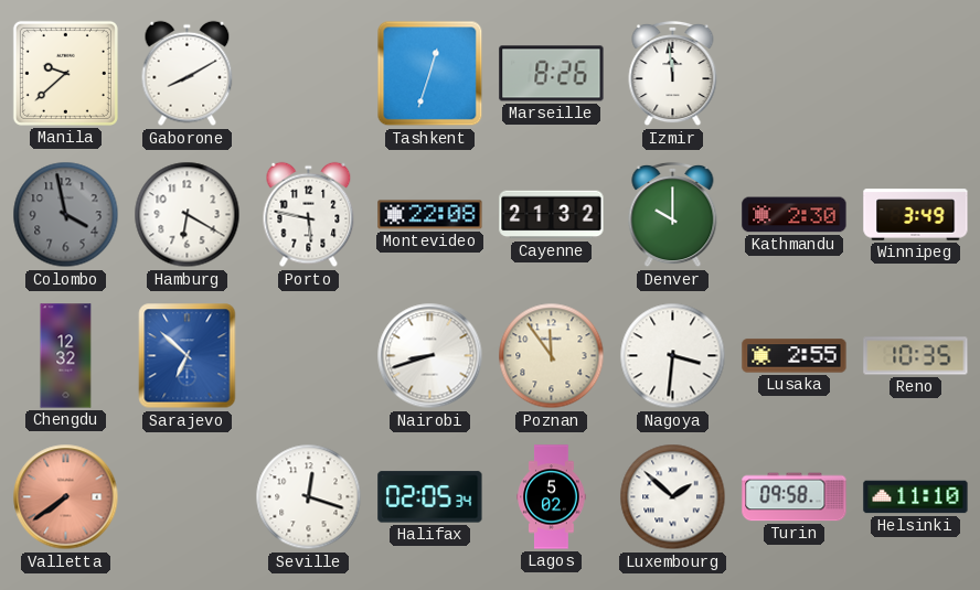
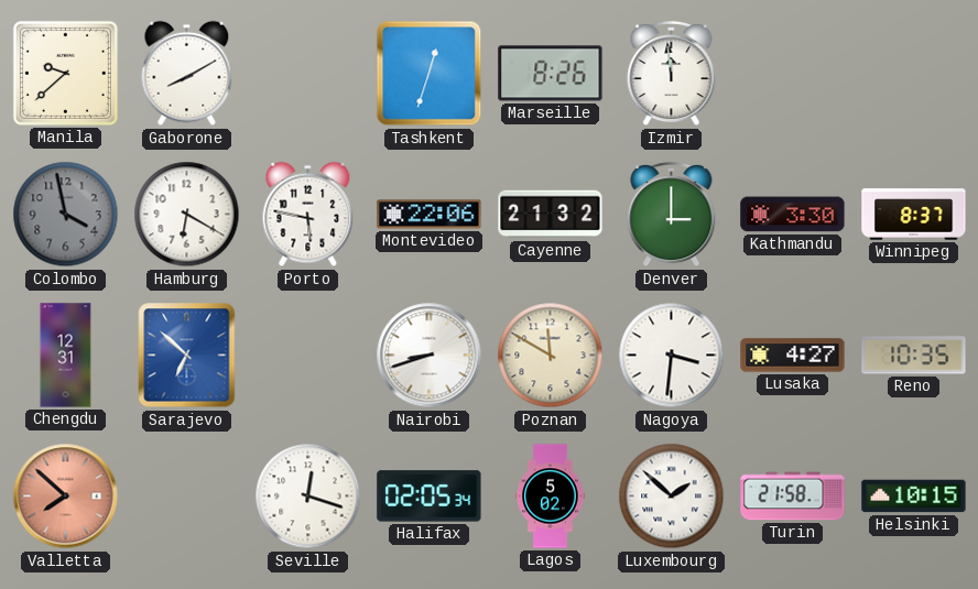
Montevideo: 22:08 -> 22:06
Denver: 10:00 -> 3:00
Kathmandu: 2:30 -> 3:30
Winnipeg: 3:49 -> 8:37
Chengdu: 12:32 -> 12:31
Poznan: 11:54 -> 11:50
Lusaka: 2:55 -> 4:27
Valletta: 7:39 -> 7:52
Turin: 09:58 -> 21:58
Helsinki: 11:10 -> 10:15
